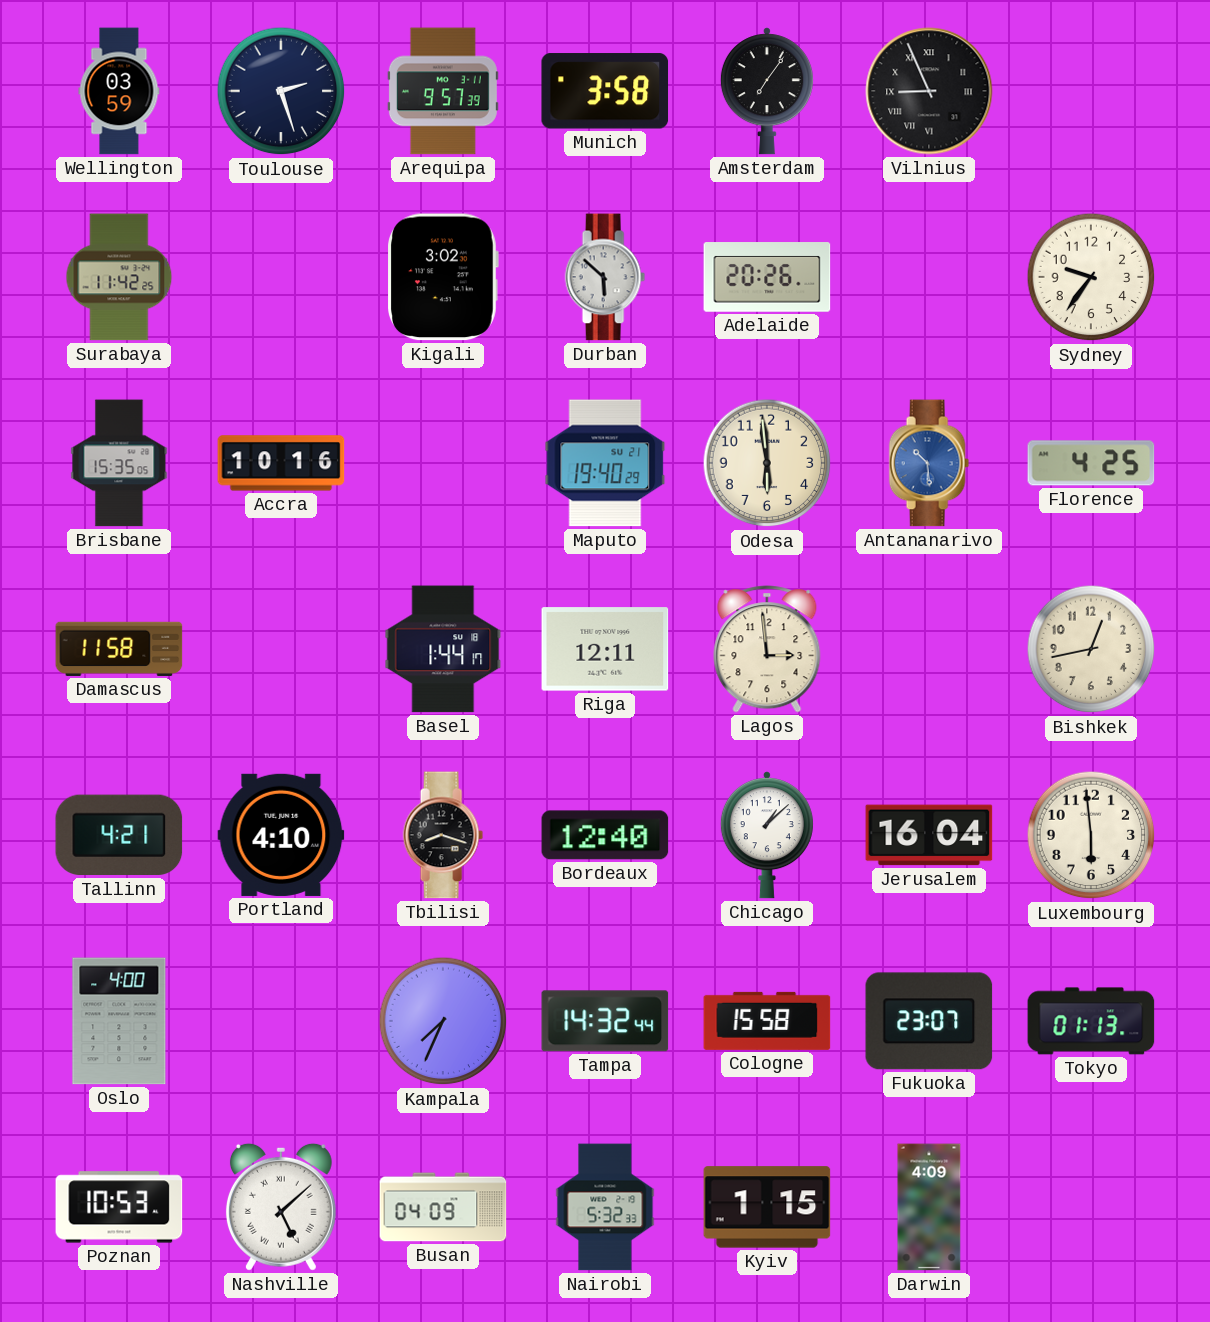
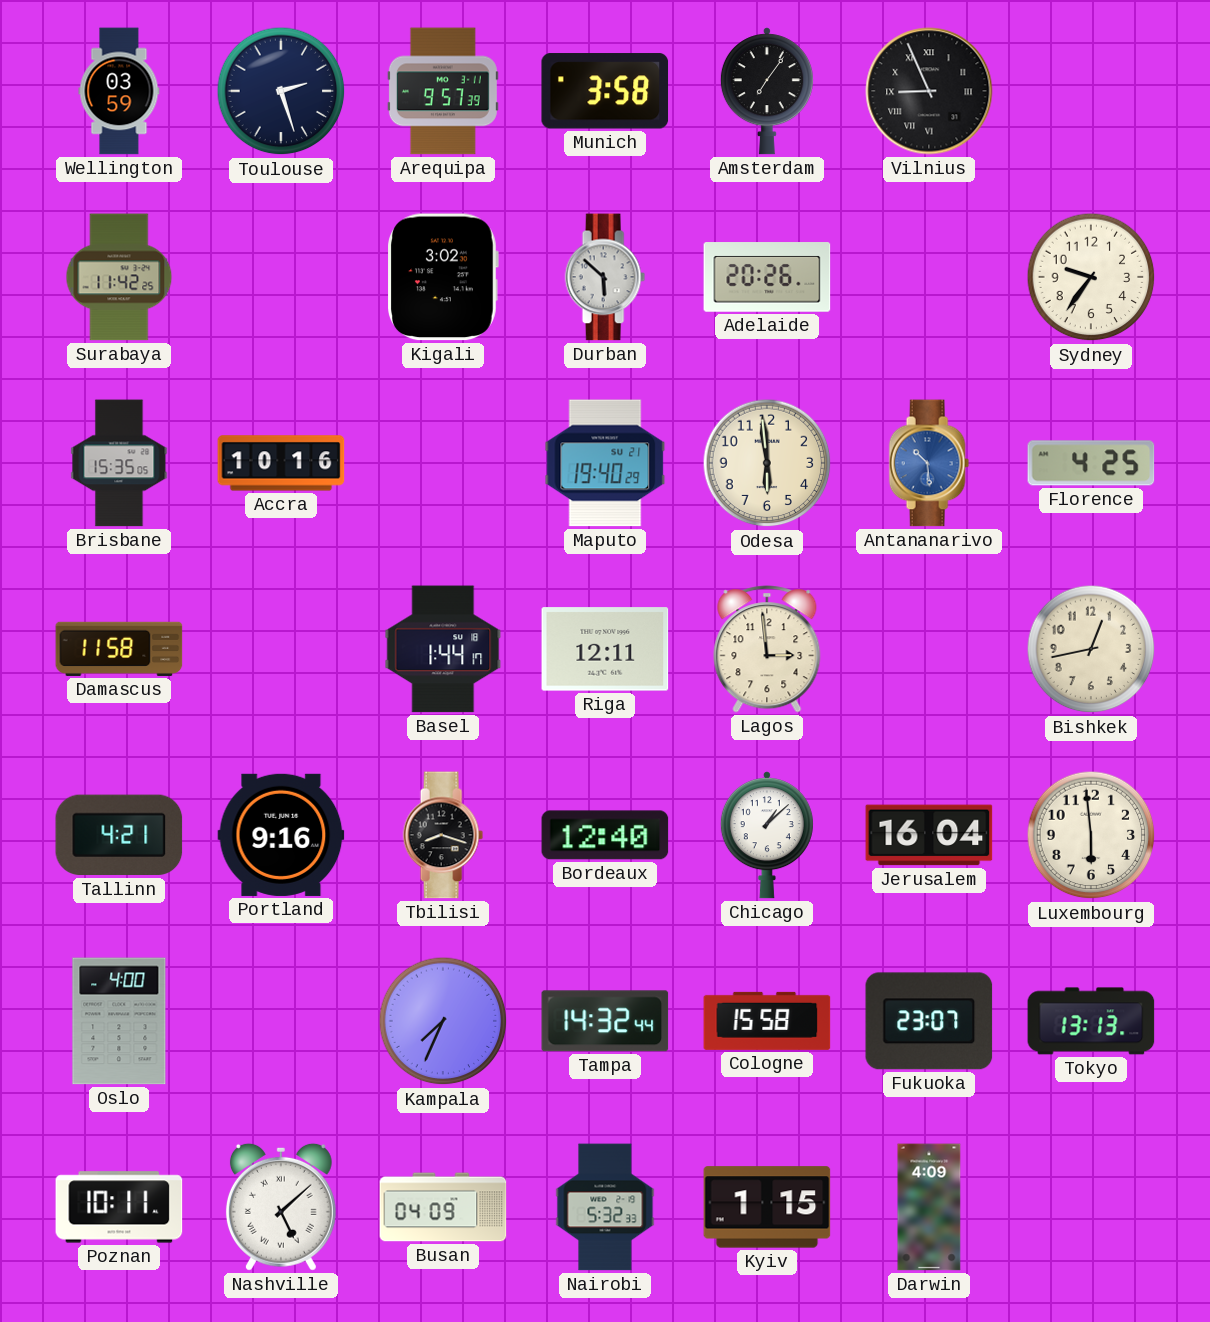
Portland: 4:10 -> 9:16
Tokyo: 01:13 -> 13:13
Poznan: 10:53 -> 10:11
